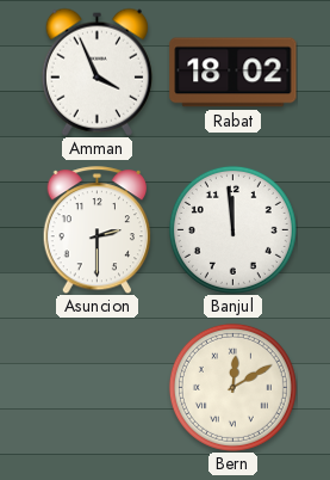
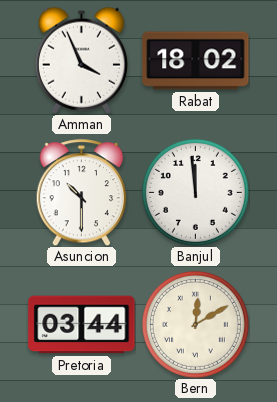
Asuncion: 2:30 -> 10:30
Pretoria: none -> 03:44
